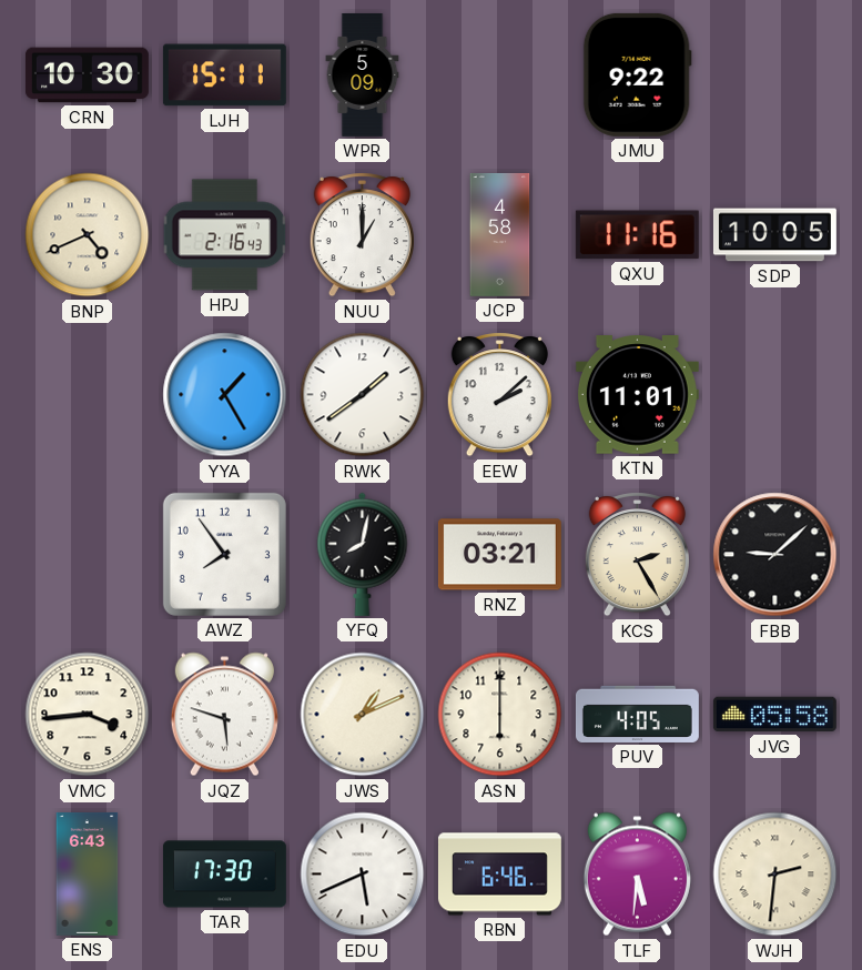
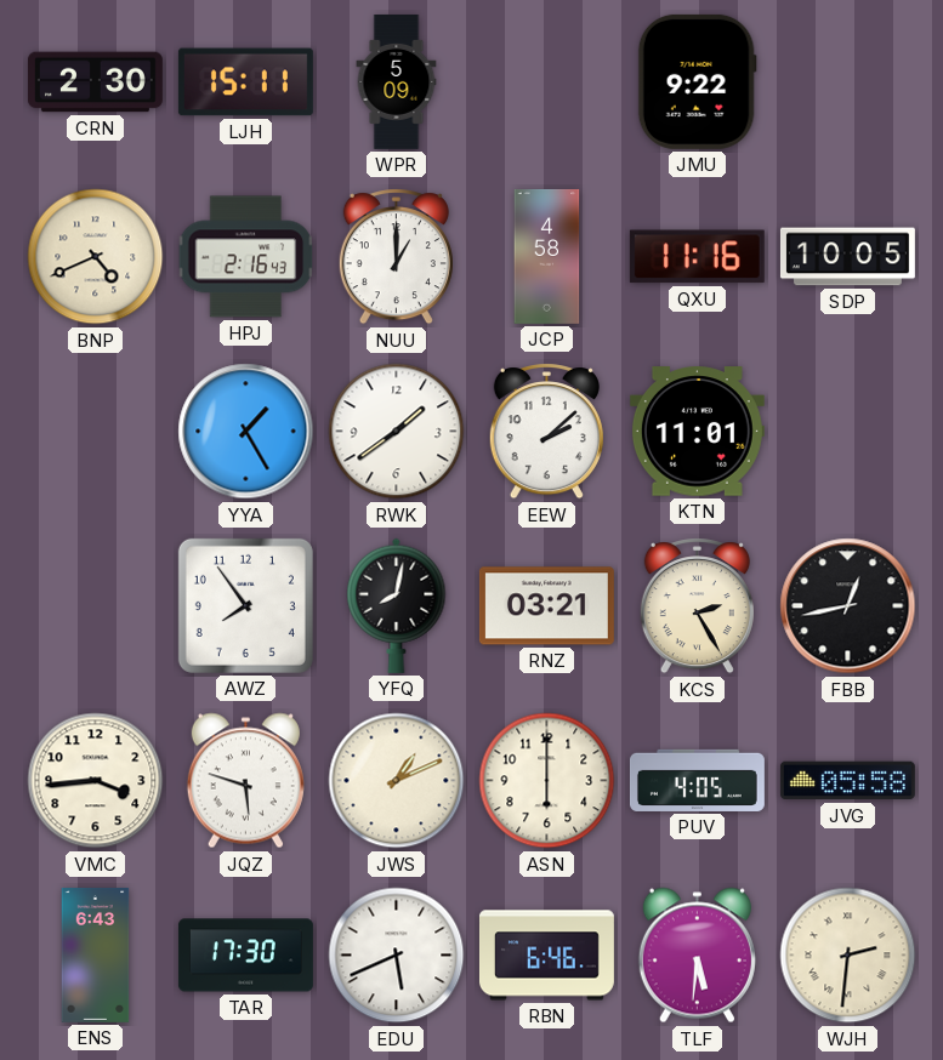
CRN: 10:30 -> 2:30
FBB: 9:08 -> 12:43
